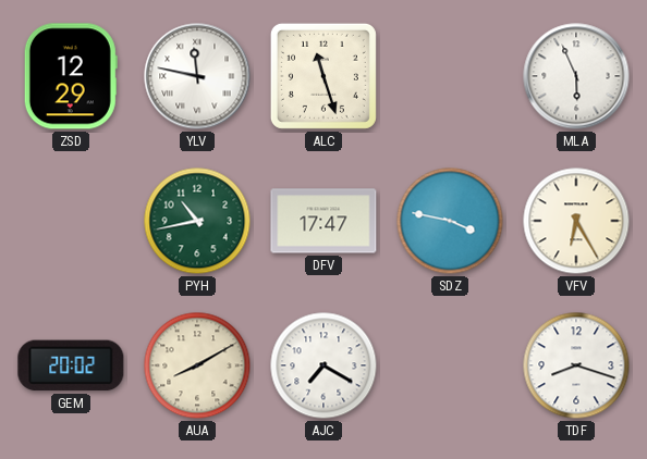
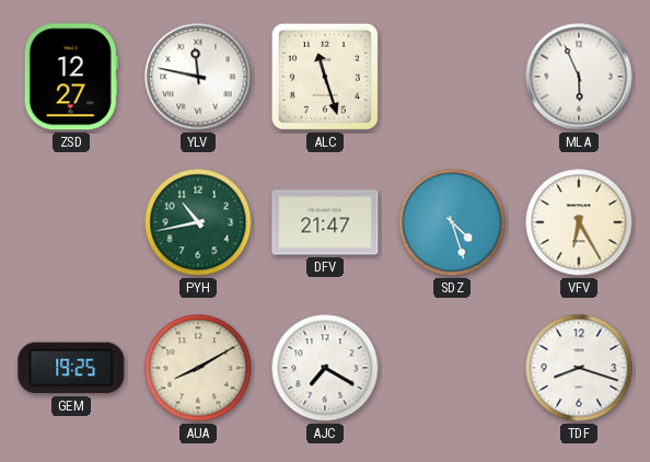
ZSD: 12:29 -> 12:27
DFV: 17:47 -> 21:47
SDZ: 3:47 -> 4:27
GEM: 20:02 -> 19:25
